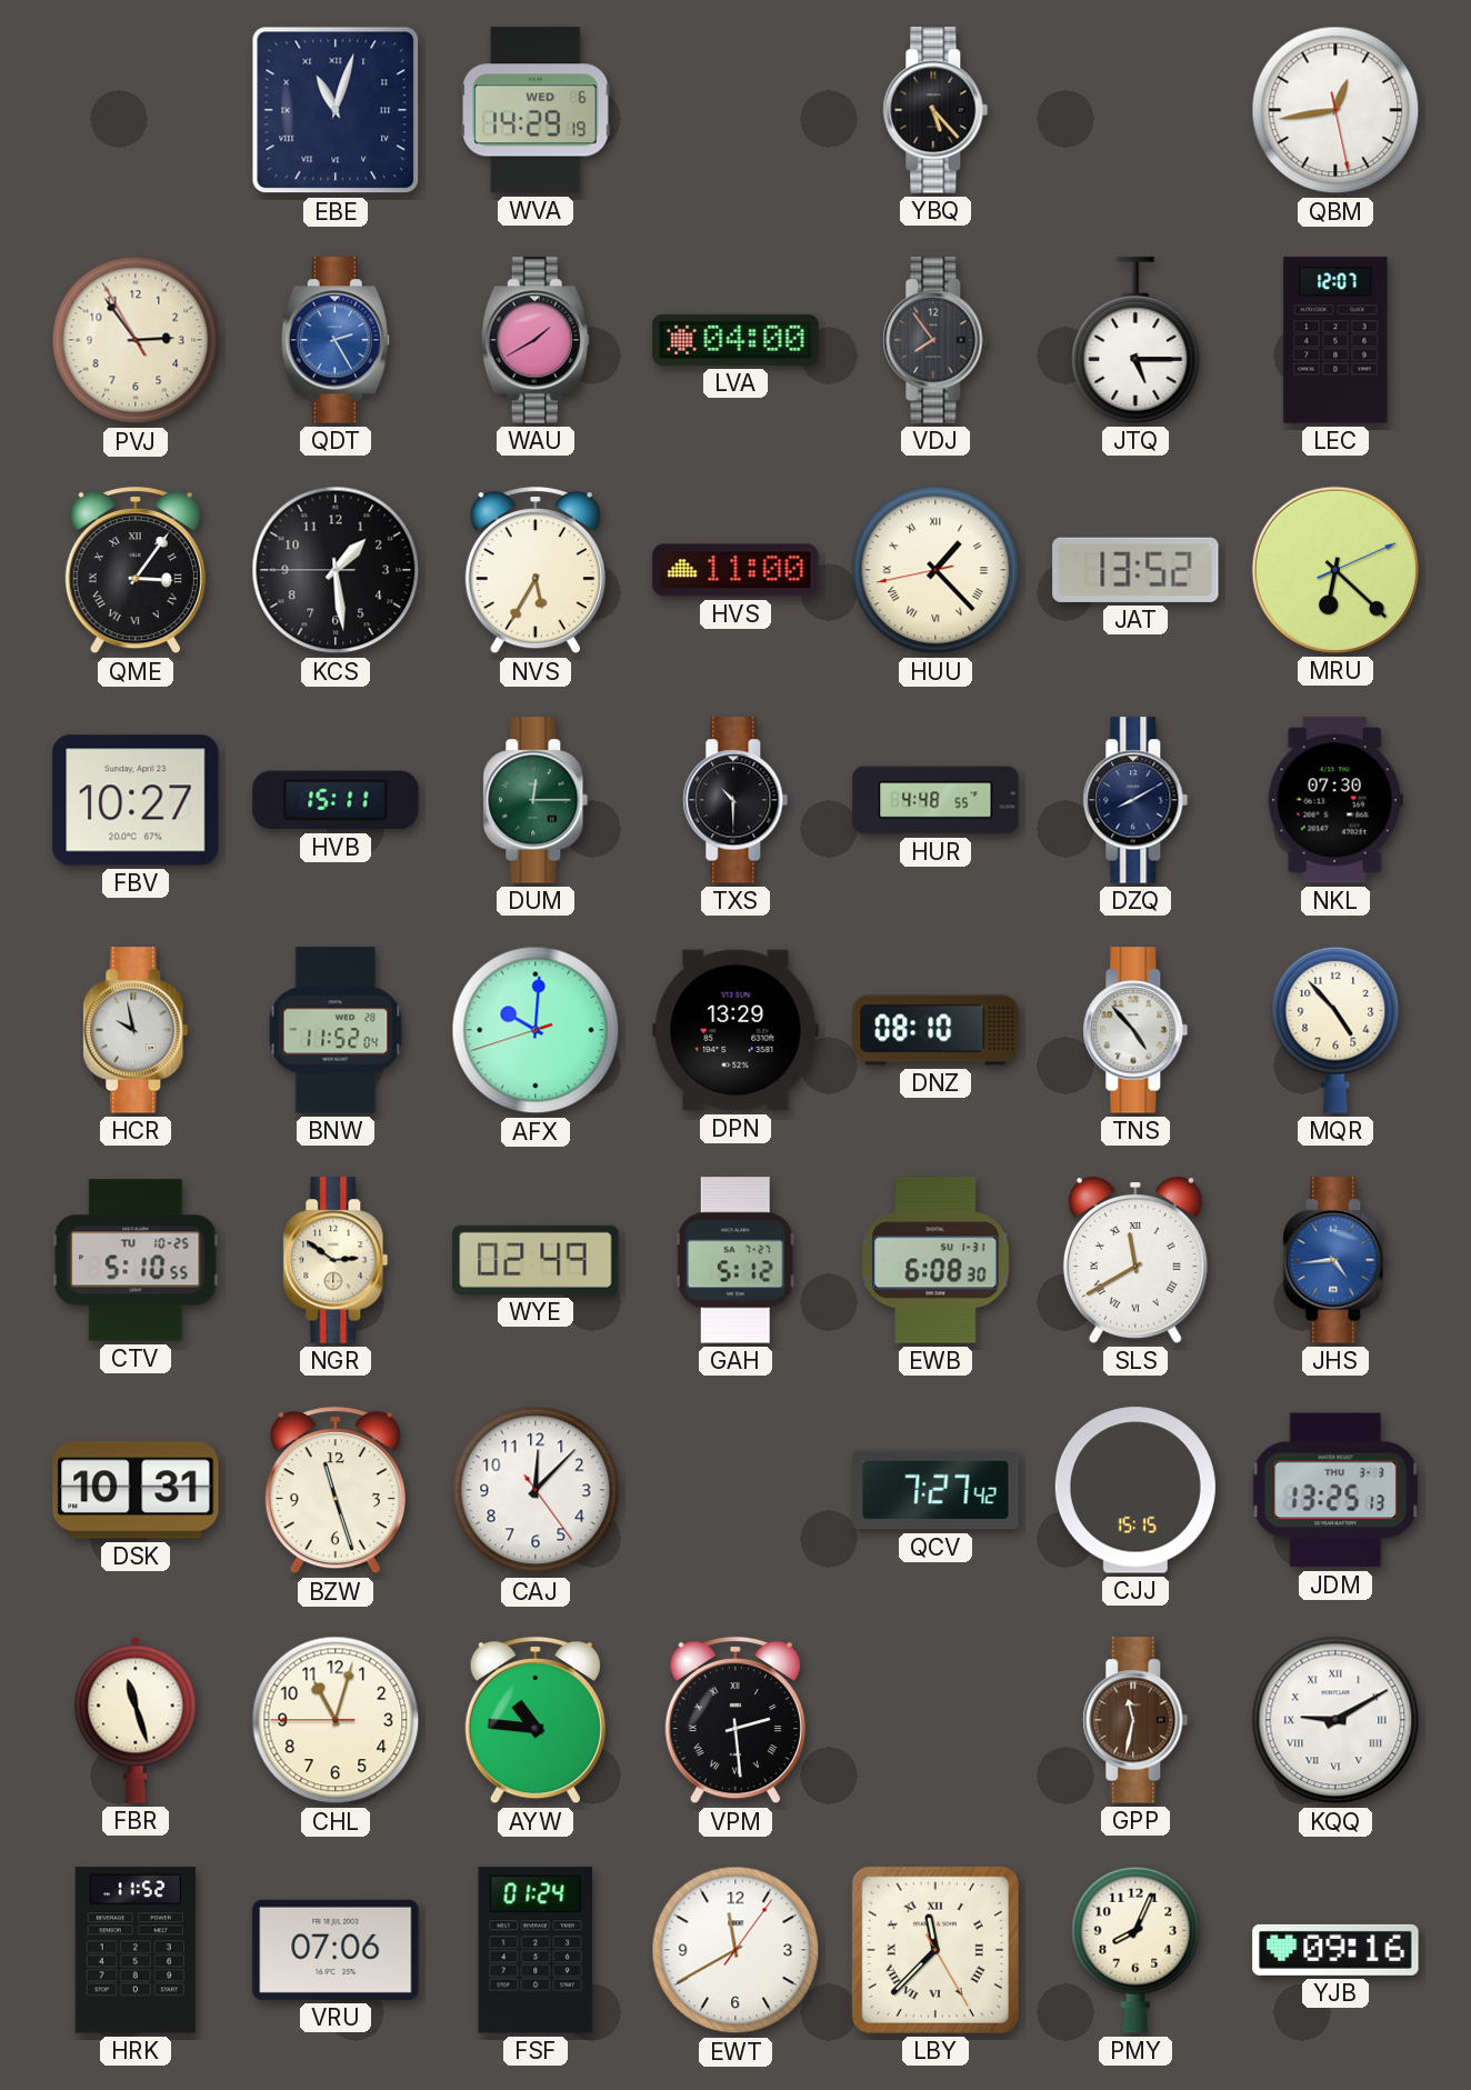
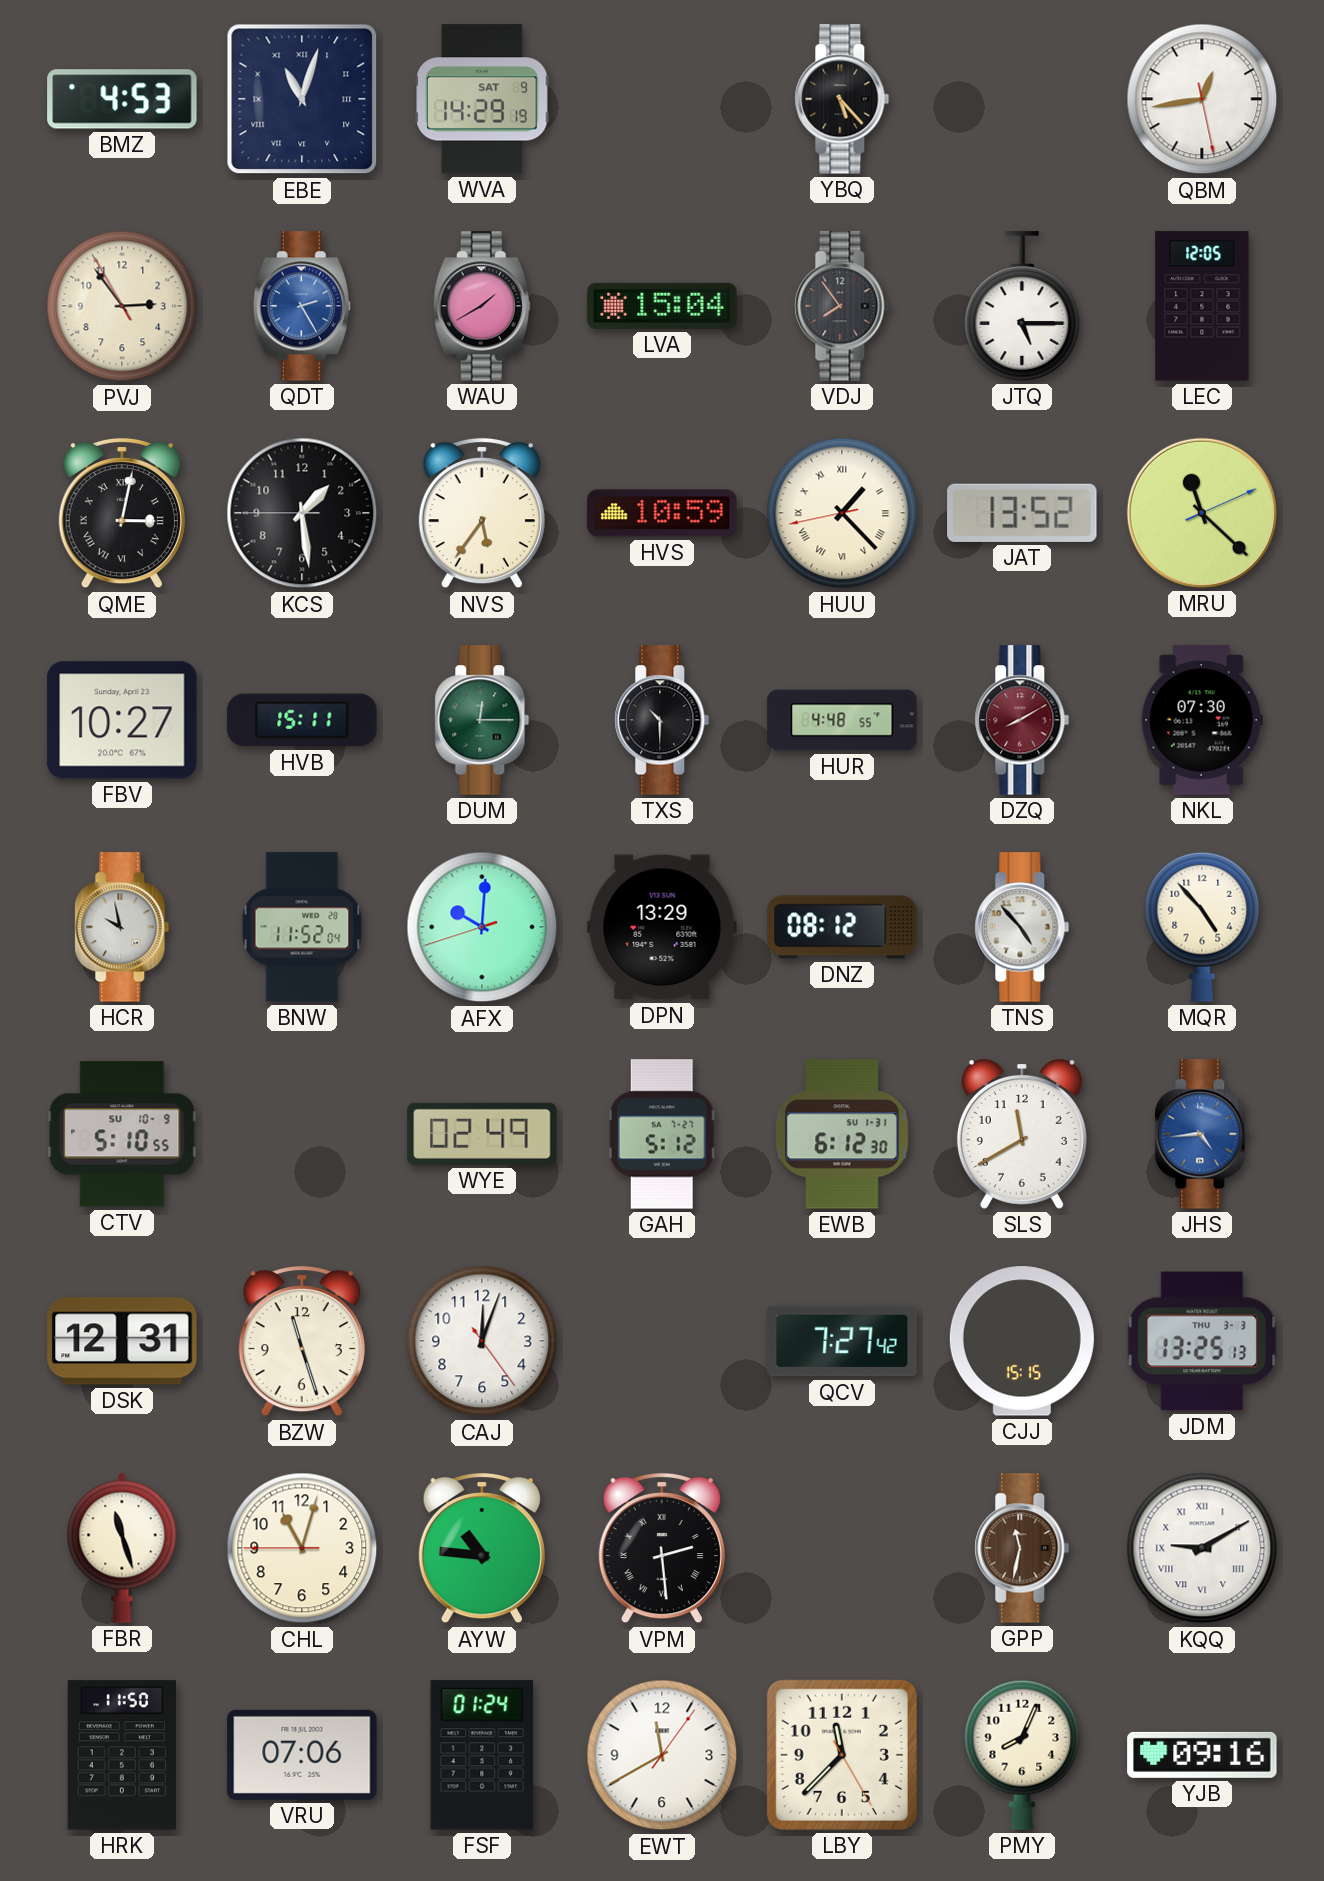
BMZ: none -> 4:53
WVA date: WED 6 -> SAT 9
LVA: 04:00 -> 15:04
LEC: 12:07 -> 12:05
QME: 3:06 -> 3:02
NVS: 5:35 -> 5:36
HVS: 11:00 -> 10:59
MRU: 6:22 -> 11:22
DZQ dial: navy -> burgundy
DNZ: 08:10 -> 08:12
CTV date: TU 10-25 -> SU 10-9
NGR: 2:51 -> none
EWB: 6:08 -> 6:12
SLS numerals: Roman -> Arabic
DSK: 10:31 -> 12:31
CAJ: 12:07 -> 12:03
HRK: 11:52 -> 11:50
LBY numerals: Roman -> Arabic
